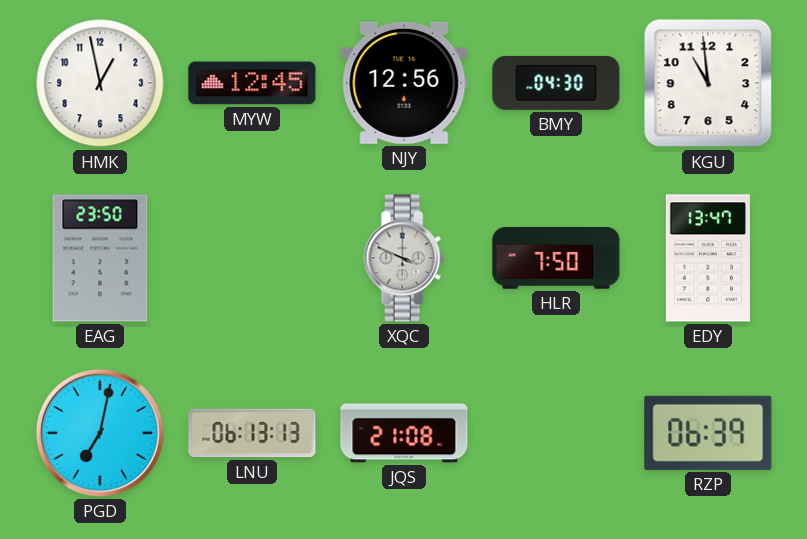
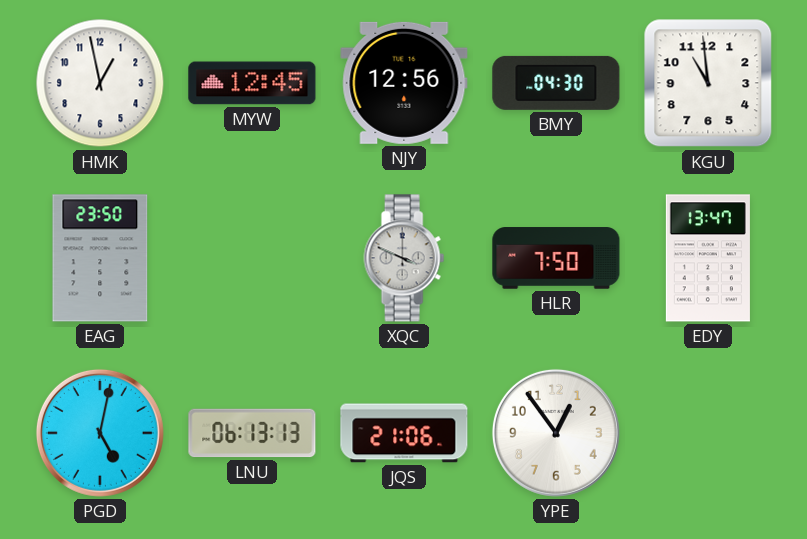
PGD: 7:02 -> 5:02
JQS: 21:08 -> 21:06
YPE: none -> 12:54
RZP: 06:39 -> none
